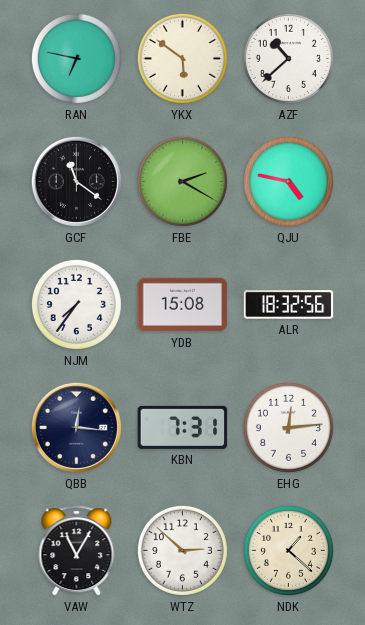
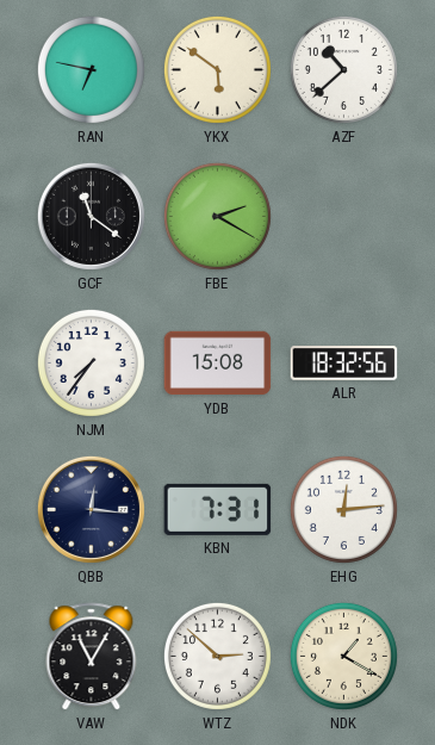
QJU: 4:47 -> none
NDK: 1:22 -> 1:20
